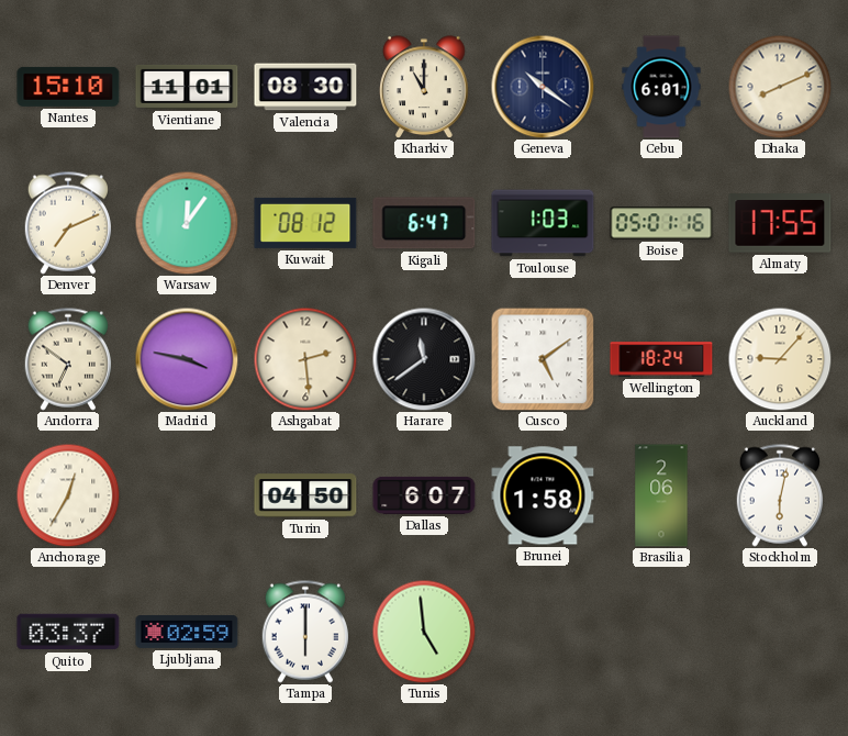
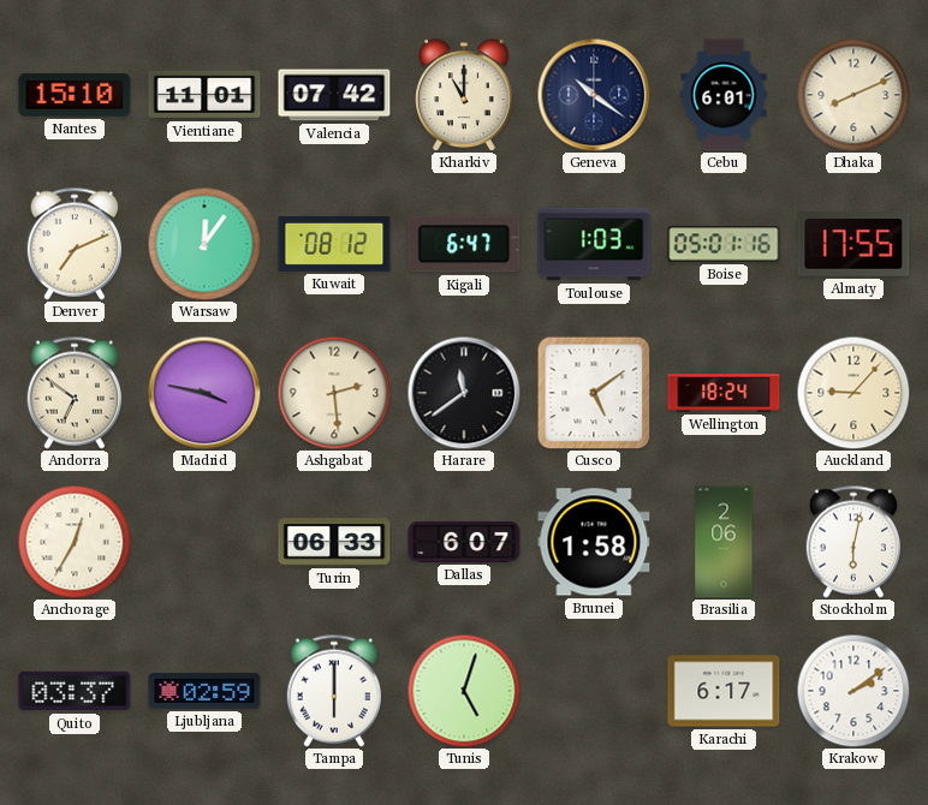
Valencia: 08:30 -> 07:42
Turin: 04:50 -> 06:33
Tunis: 4:59 -> 5:03
Karachi: none -> 6:17
Krakow: none -> 2:09
